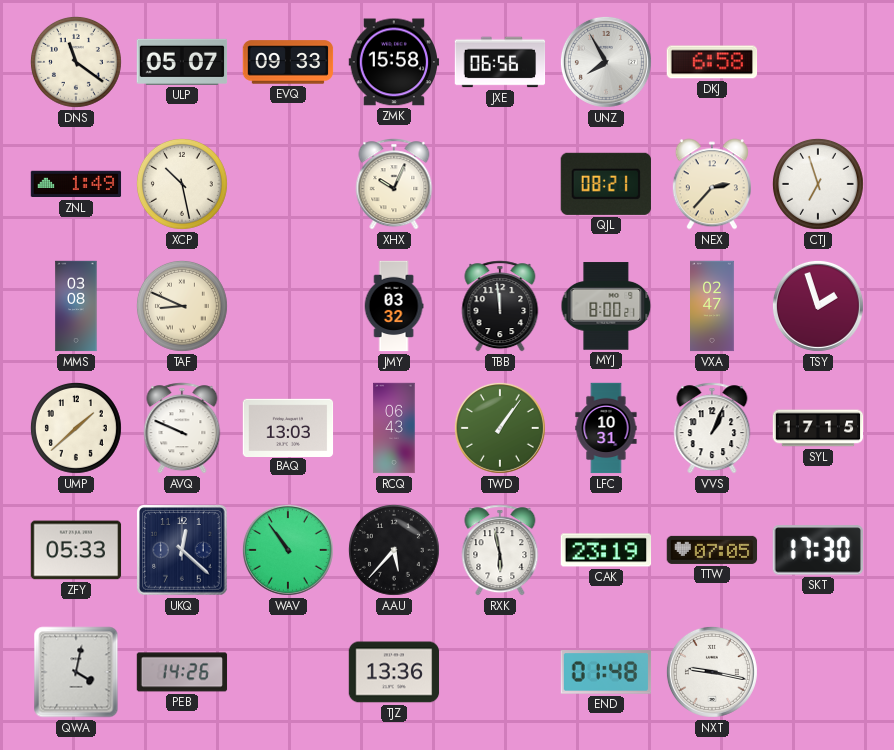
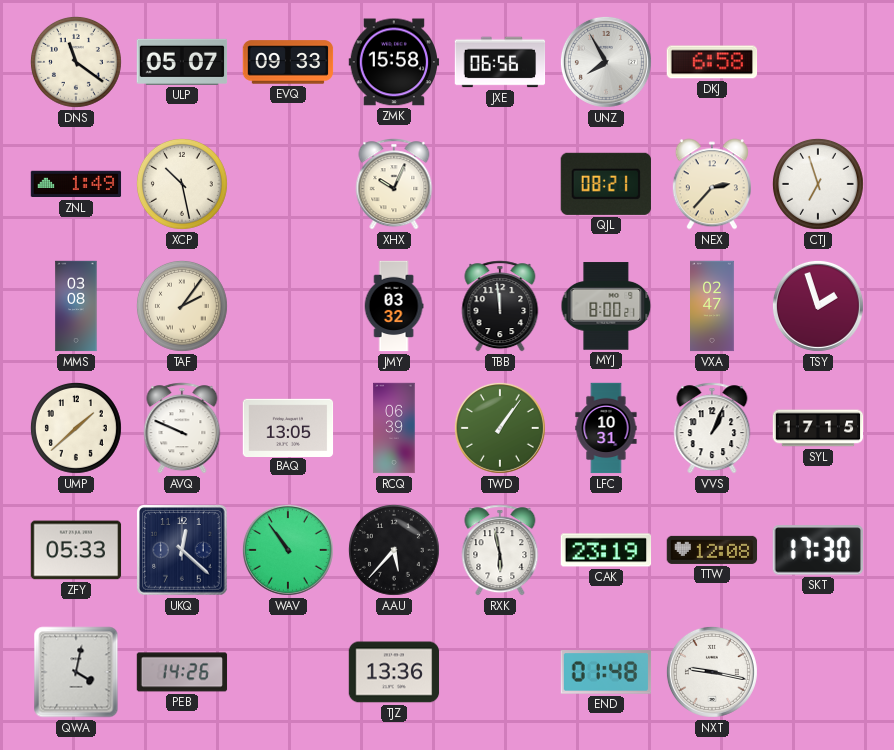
TAF: 8:49 -> 2:06
BAQ: 13:03 -> 13:05
RCQ: 06:43 -> 06:39
TTW: 07:05 -> 12:08
